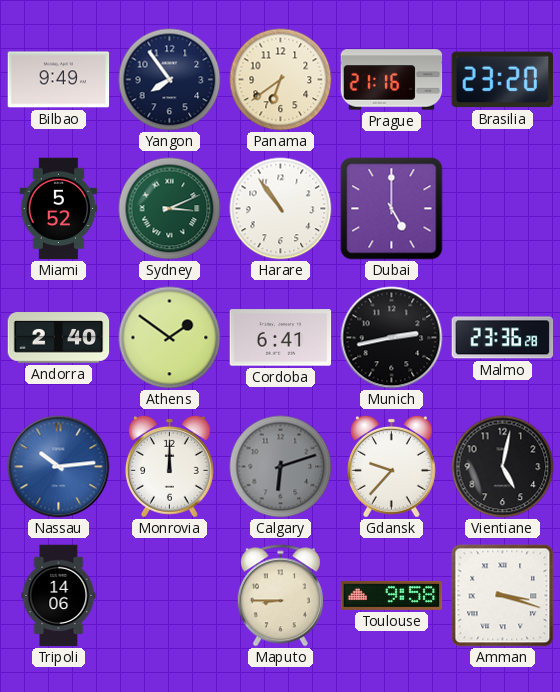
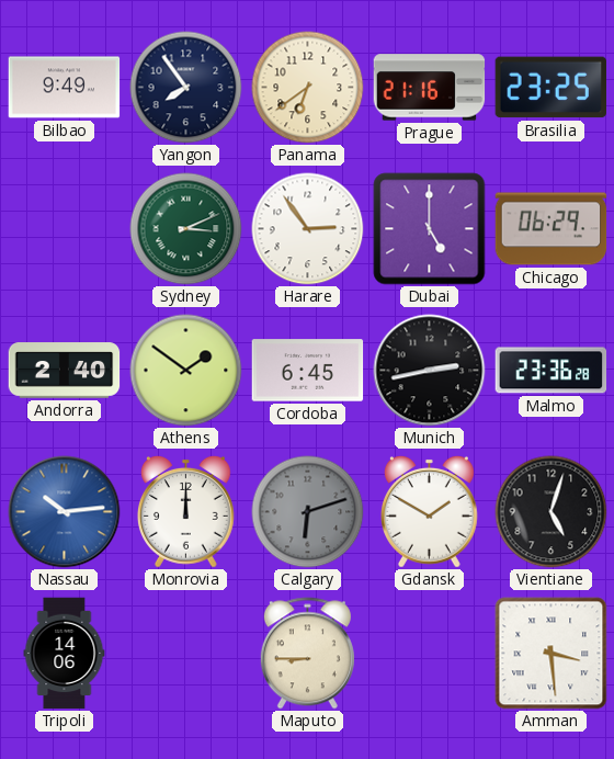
Brasilia: 23:20 -> 23:25
Miami: 5:52 -> none
Harare: 10:54 -> 2:54
Chicago: none -> 06:29
Cordoba: 6:41 -> 6:45
Gdansk: 9:37 -> 1:50
Vientiane: 5:02 -> 5:03
Toulouse: 9:58 -> none
Amman: 3:18 -> 3:29
